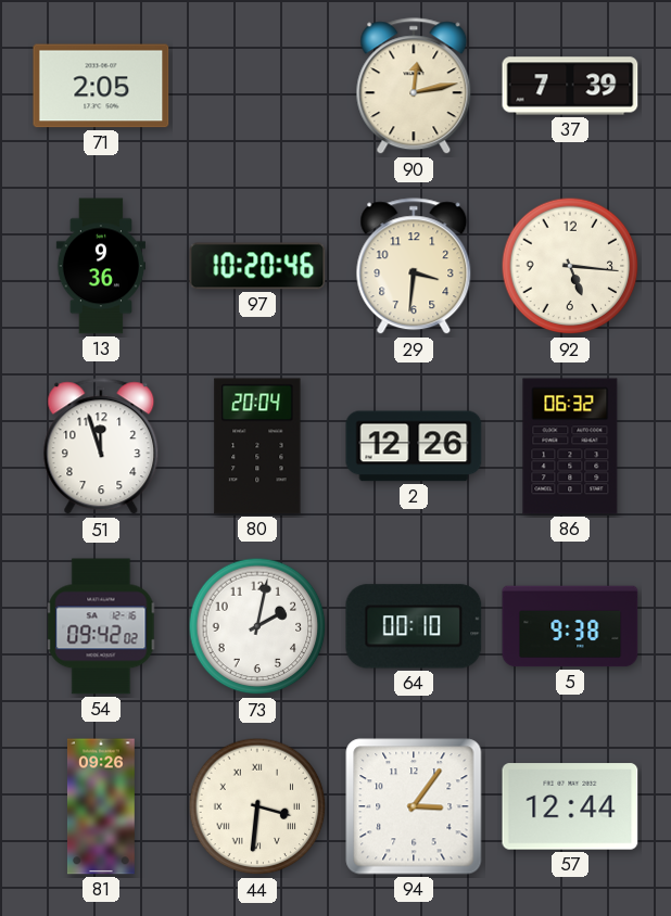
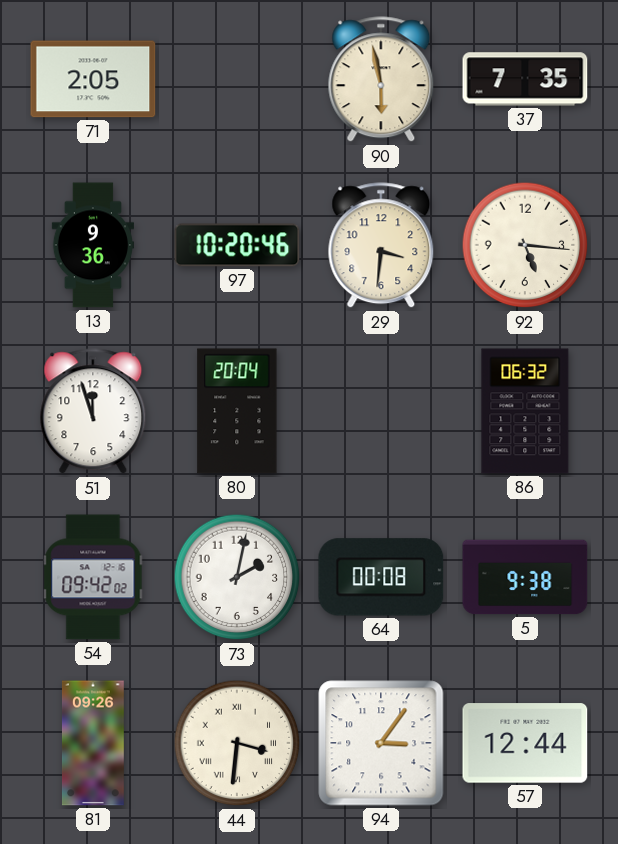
90: 12:13 -> 5:58
37: 7:39 -> 7:35
2: 12:26 -> none
64: 00:10 -> 00:08
